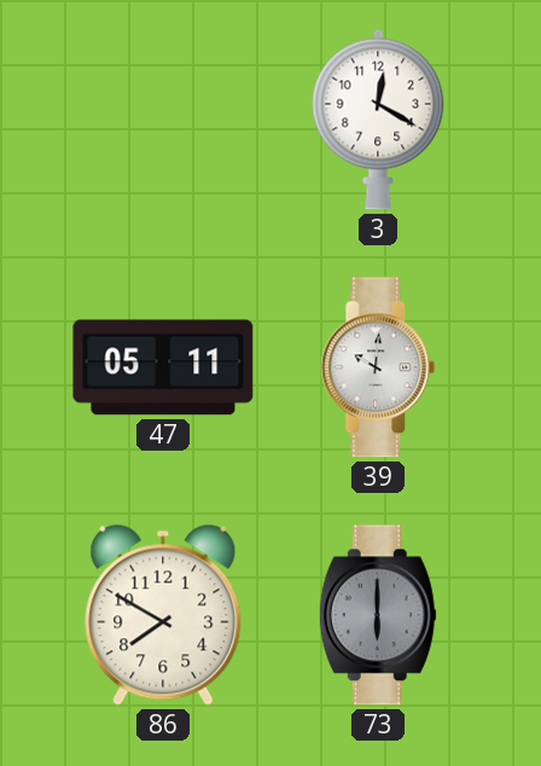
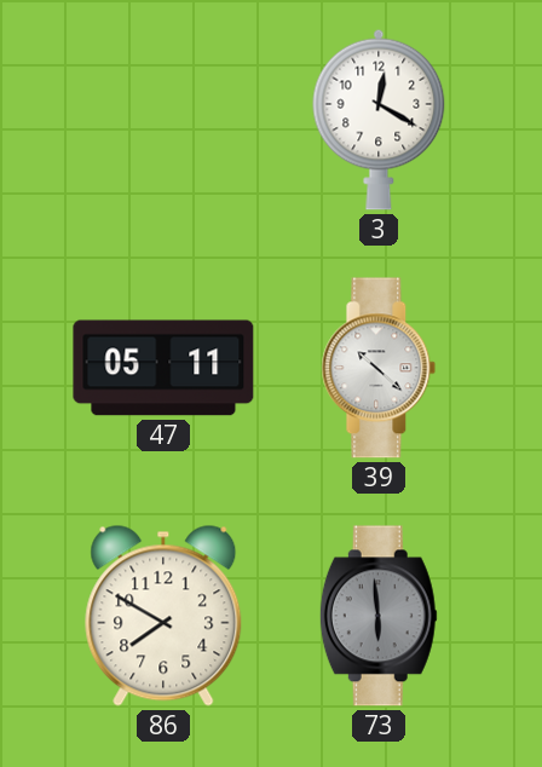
39: 10:01 -> 10:22
73: 6:00 -> 5:59
